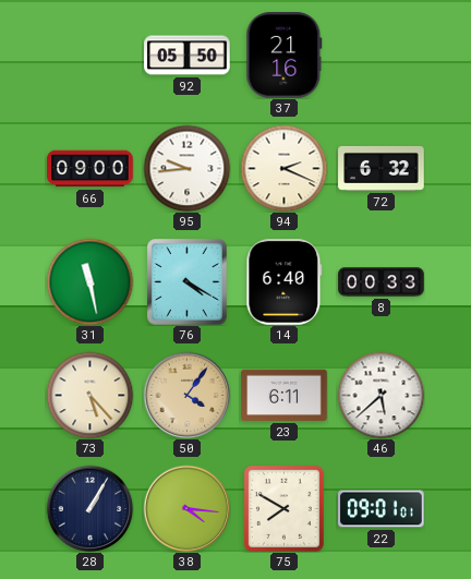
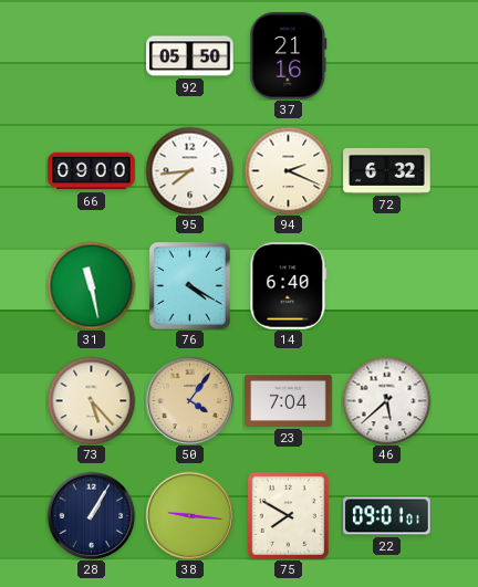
95: 9:44 -> 7:44
8: 00:33 -> none
23: 6:11 -> 7:04
38: 4:16 -> 9:16
